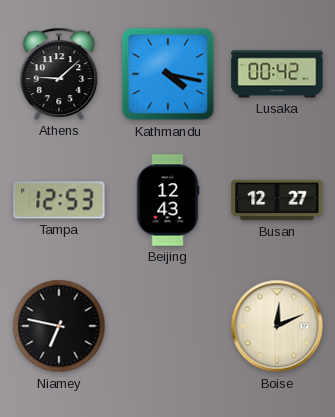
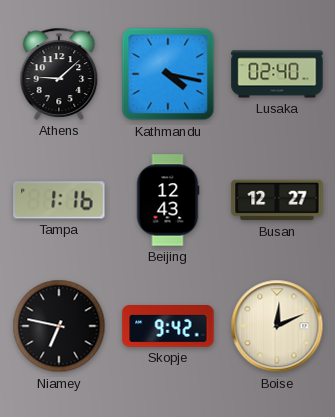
Lusaka: 00:42 -> 02:40
Tampa: 12:53 -> 1:16
Skopje: none -> 9:42
